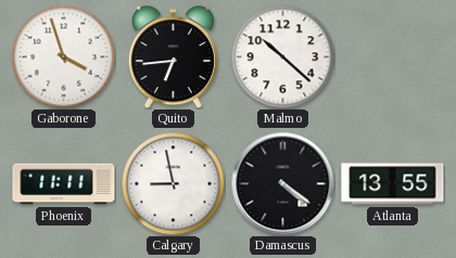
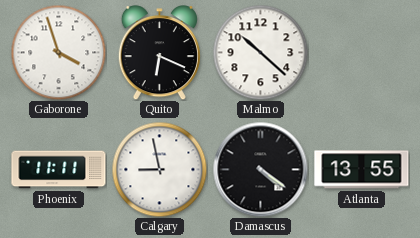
Quito: 6:44 -> 6:19
